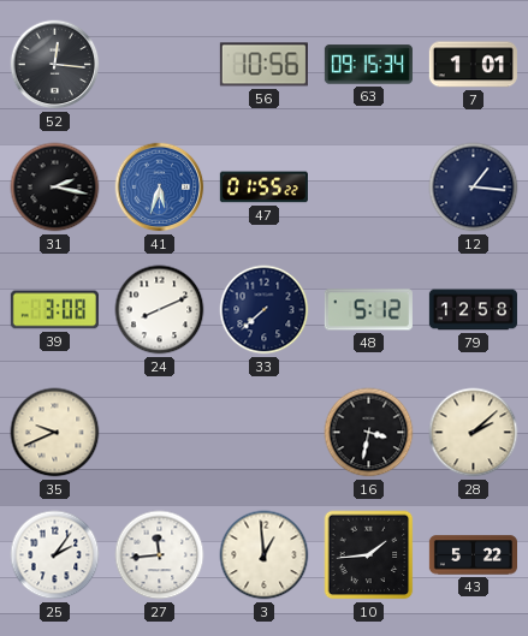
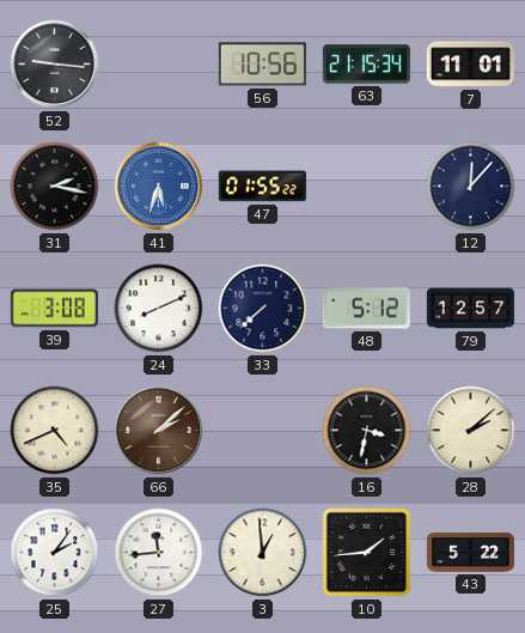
52: 12:16 -> 9:16
63: 09:15 -> 21:15
7: 1:01 -> 11:01
12: 1:16 -> 12:07
79: 12:58 -> 12:57
35: 9:41 -> 4:41
66: none -> 2:08
